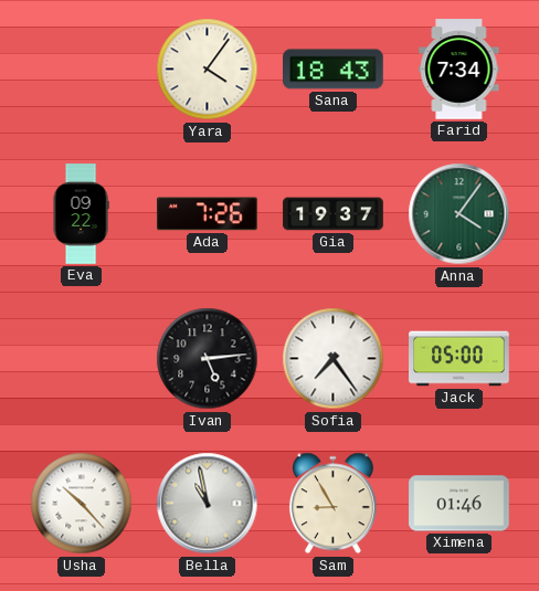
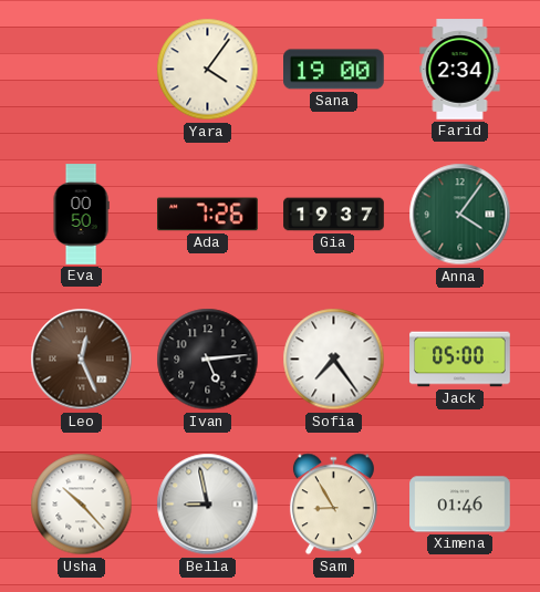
Sana: 18:43 -> 19:00
Farid: 7:34 -> 2:34
Eva: 09:22 -> 00:50
Leo: none -> 12:26
Bella: 10:58 -> 8:58
